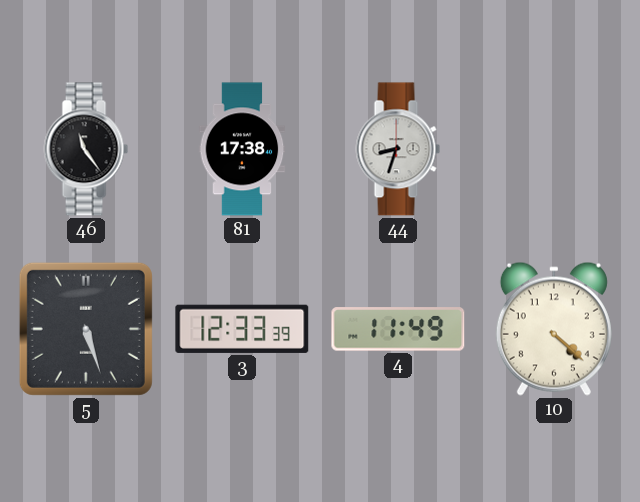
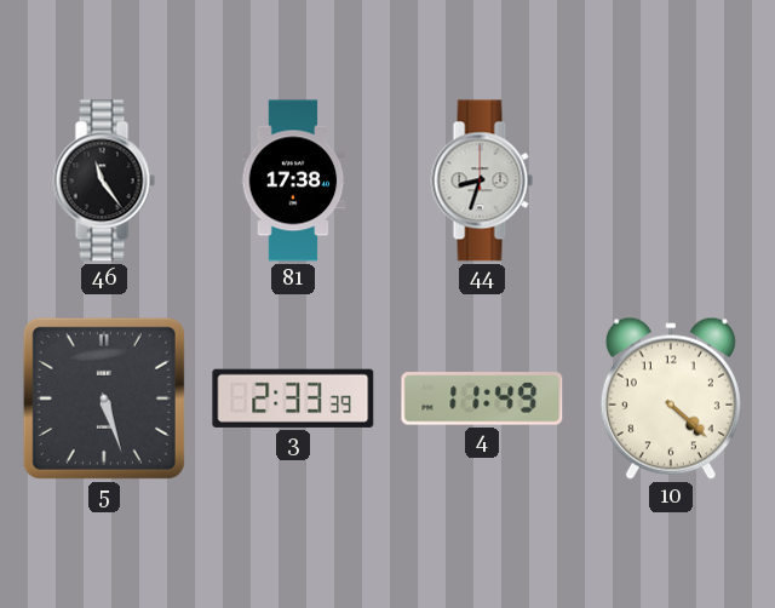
3: 12:33 -> 2:33
